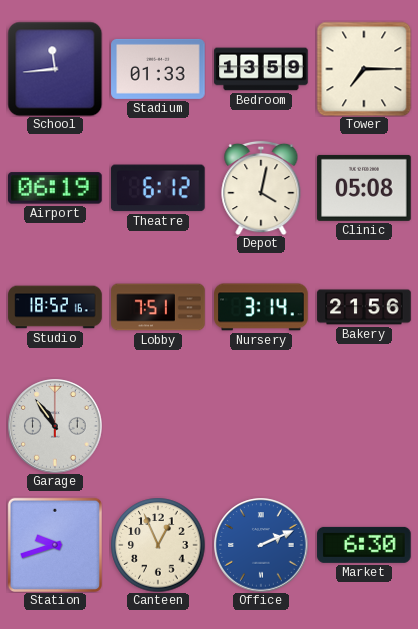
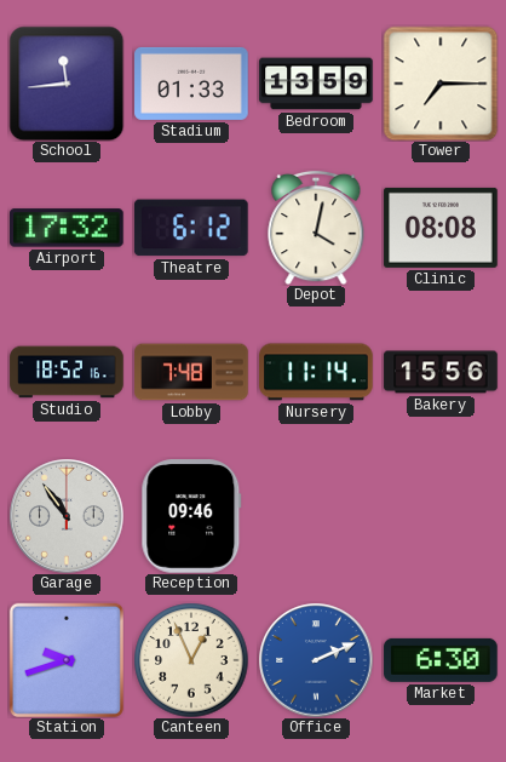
Airport: 06:19 -> 17:32
Clinic: 05:08 -> 08:08
Lobby: 7:51 -> 7:48
Nursery: 3:14 -> 11:14
Bakery: 21:56 -> 15:56
Reception: none -> 09:46
